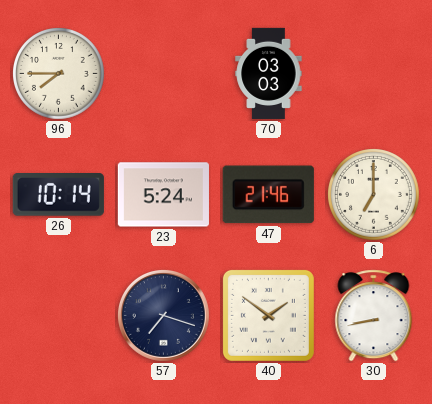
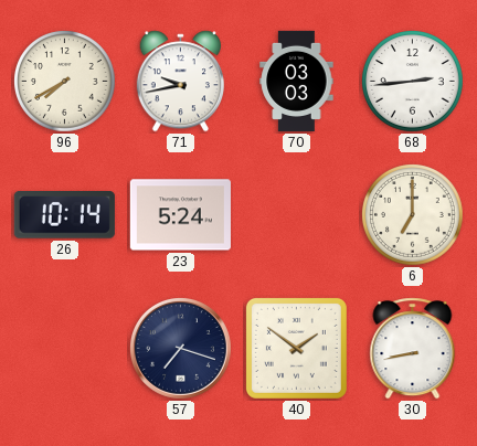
96: 7:45 -> 7:40
71: none -> 9:43
68: none -> 2:44
47: 21:46 -> none
